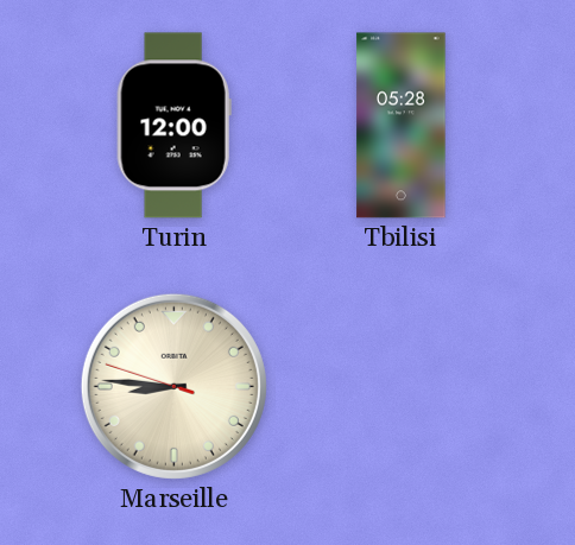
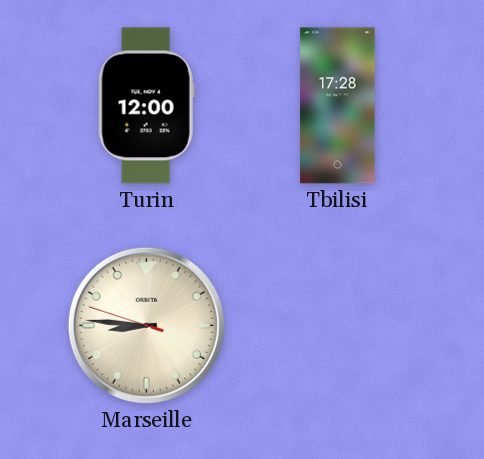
Tbilisi: 05:28 -> 17:28
